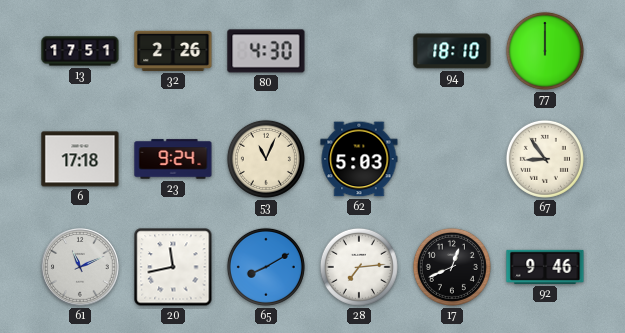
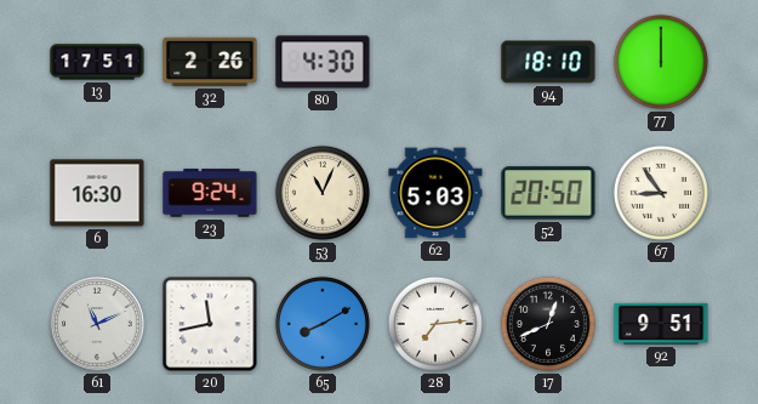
6: 17:18 -> 16:30
52: none -> 20:50
92: 9:46 -> 9:51
